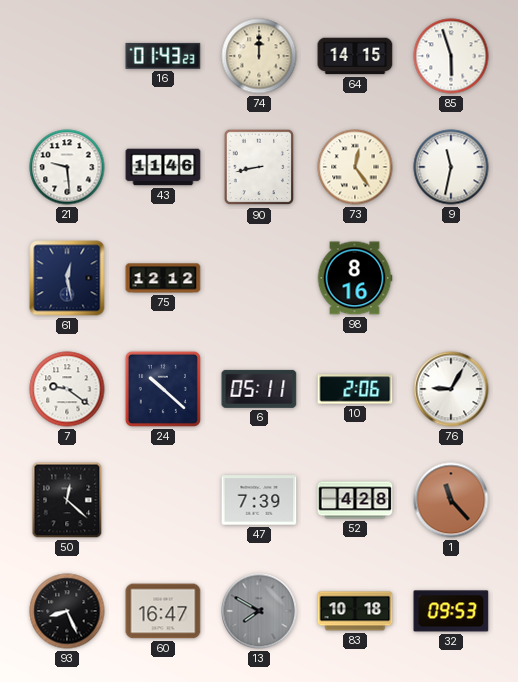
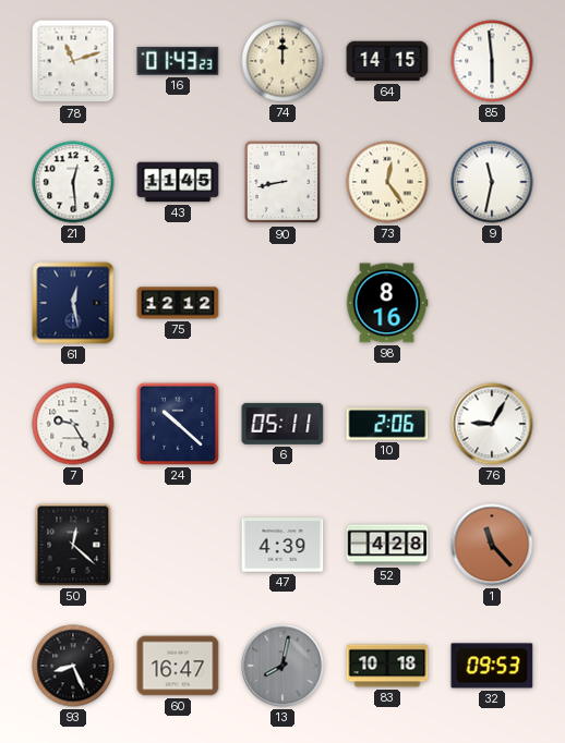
78: none -> 11:12
85: 5:57 -> 5:59
21: 9:29 -> 12:29
43: 11:46 -> 11:45
7: 9:21 -> 9:25
47: 7:39 -> 4:39
13: 7:50 -> 8:02
